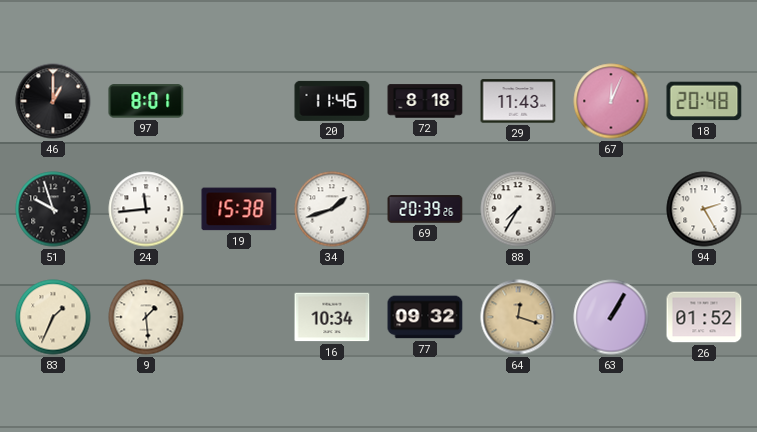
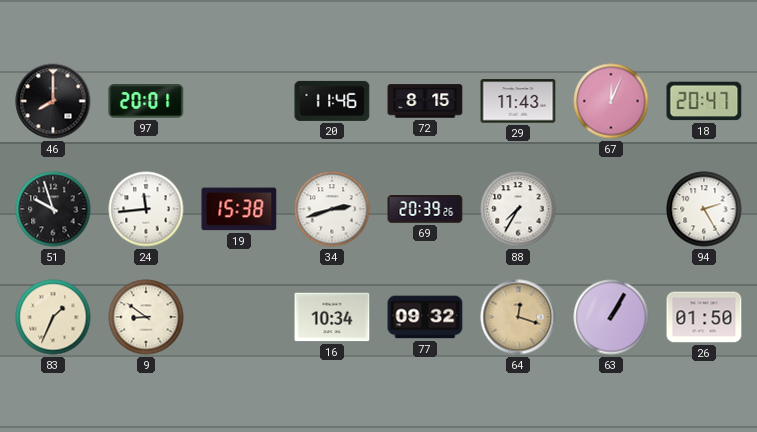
46: 1:00 -> 8:00
97: 8:01 -> 20:01
72: 8:18 -> 8:15
18: 20:48 -> 20:47
34: 1:42 -> 2:42
9: 1:29 -> 8:51
26: 01:52 -> 01:50
